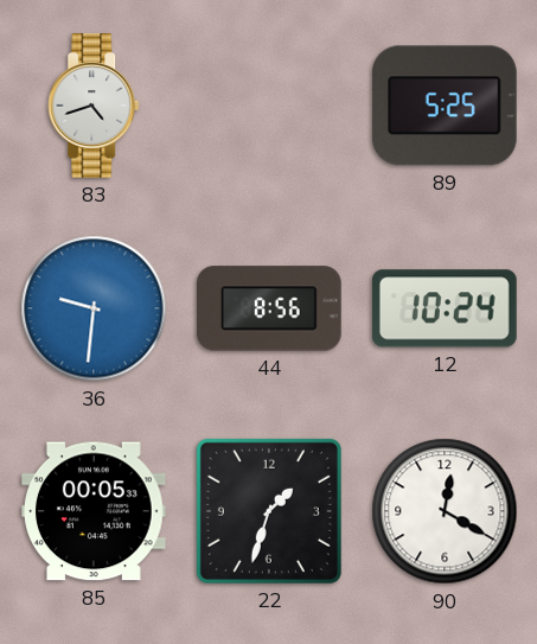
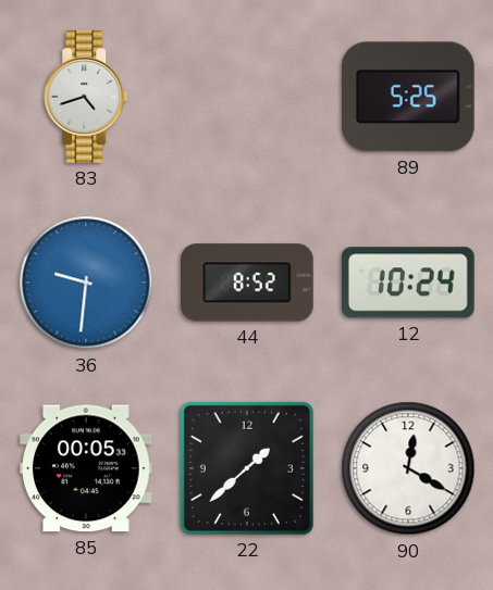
44: 8:56 -> 8:52
22: 1:33 -> 1:38
